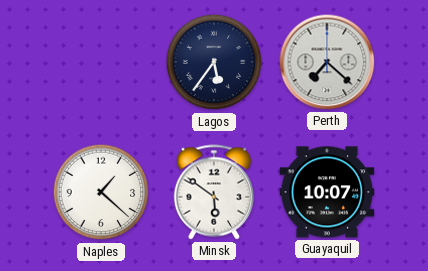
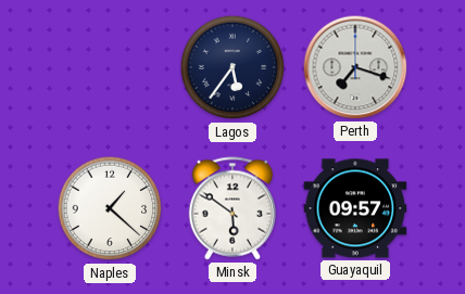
Perth: 7:22 -> 7:18
Guayaquil: 10:07 -> 09:57
